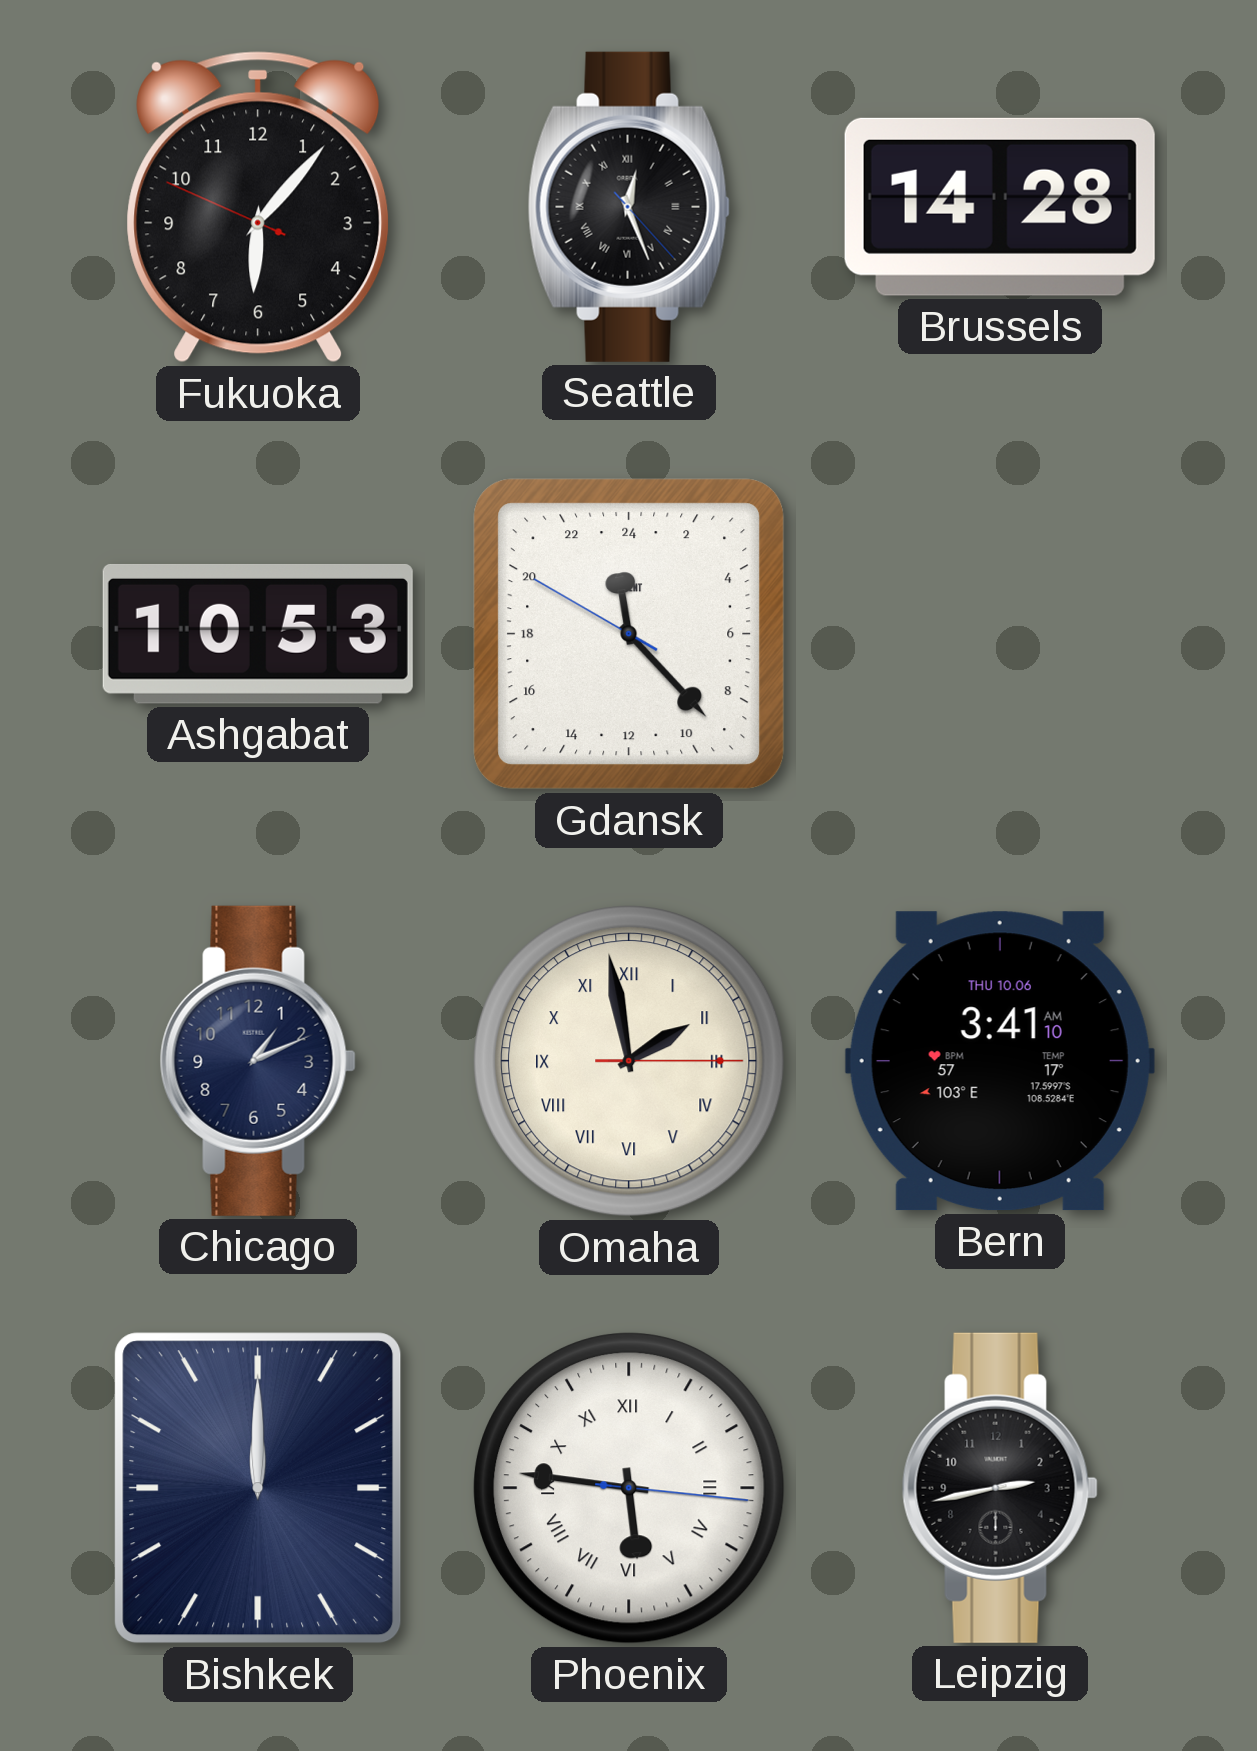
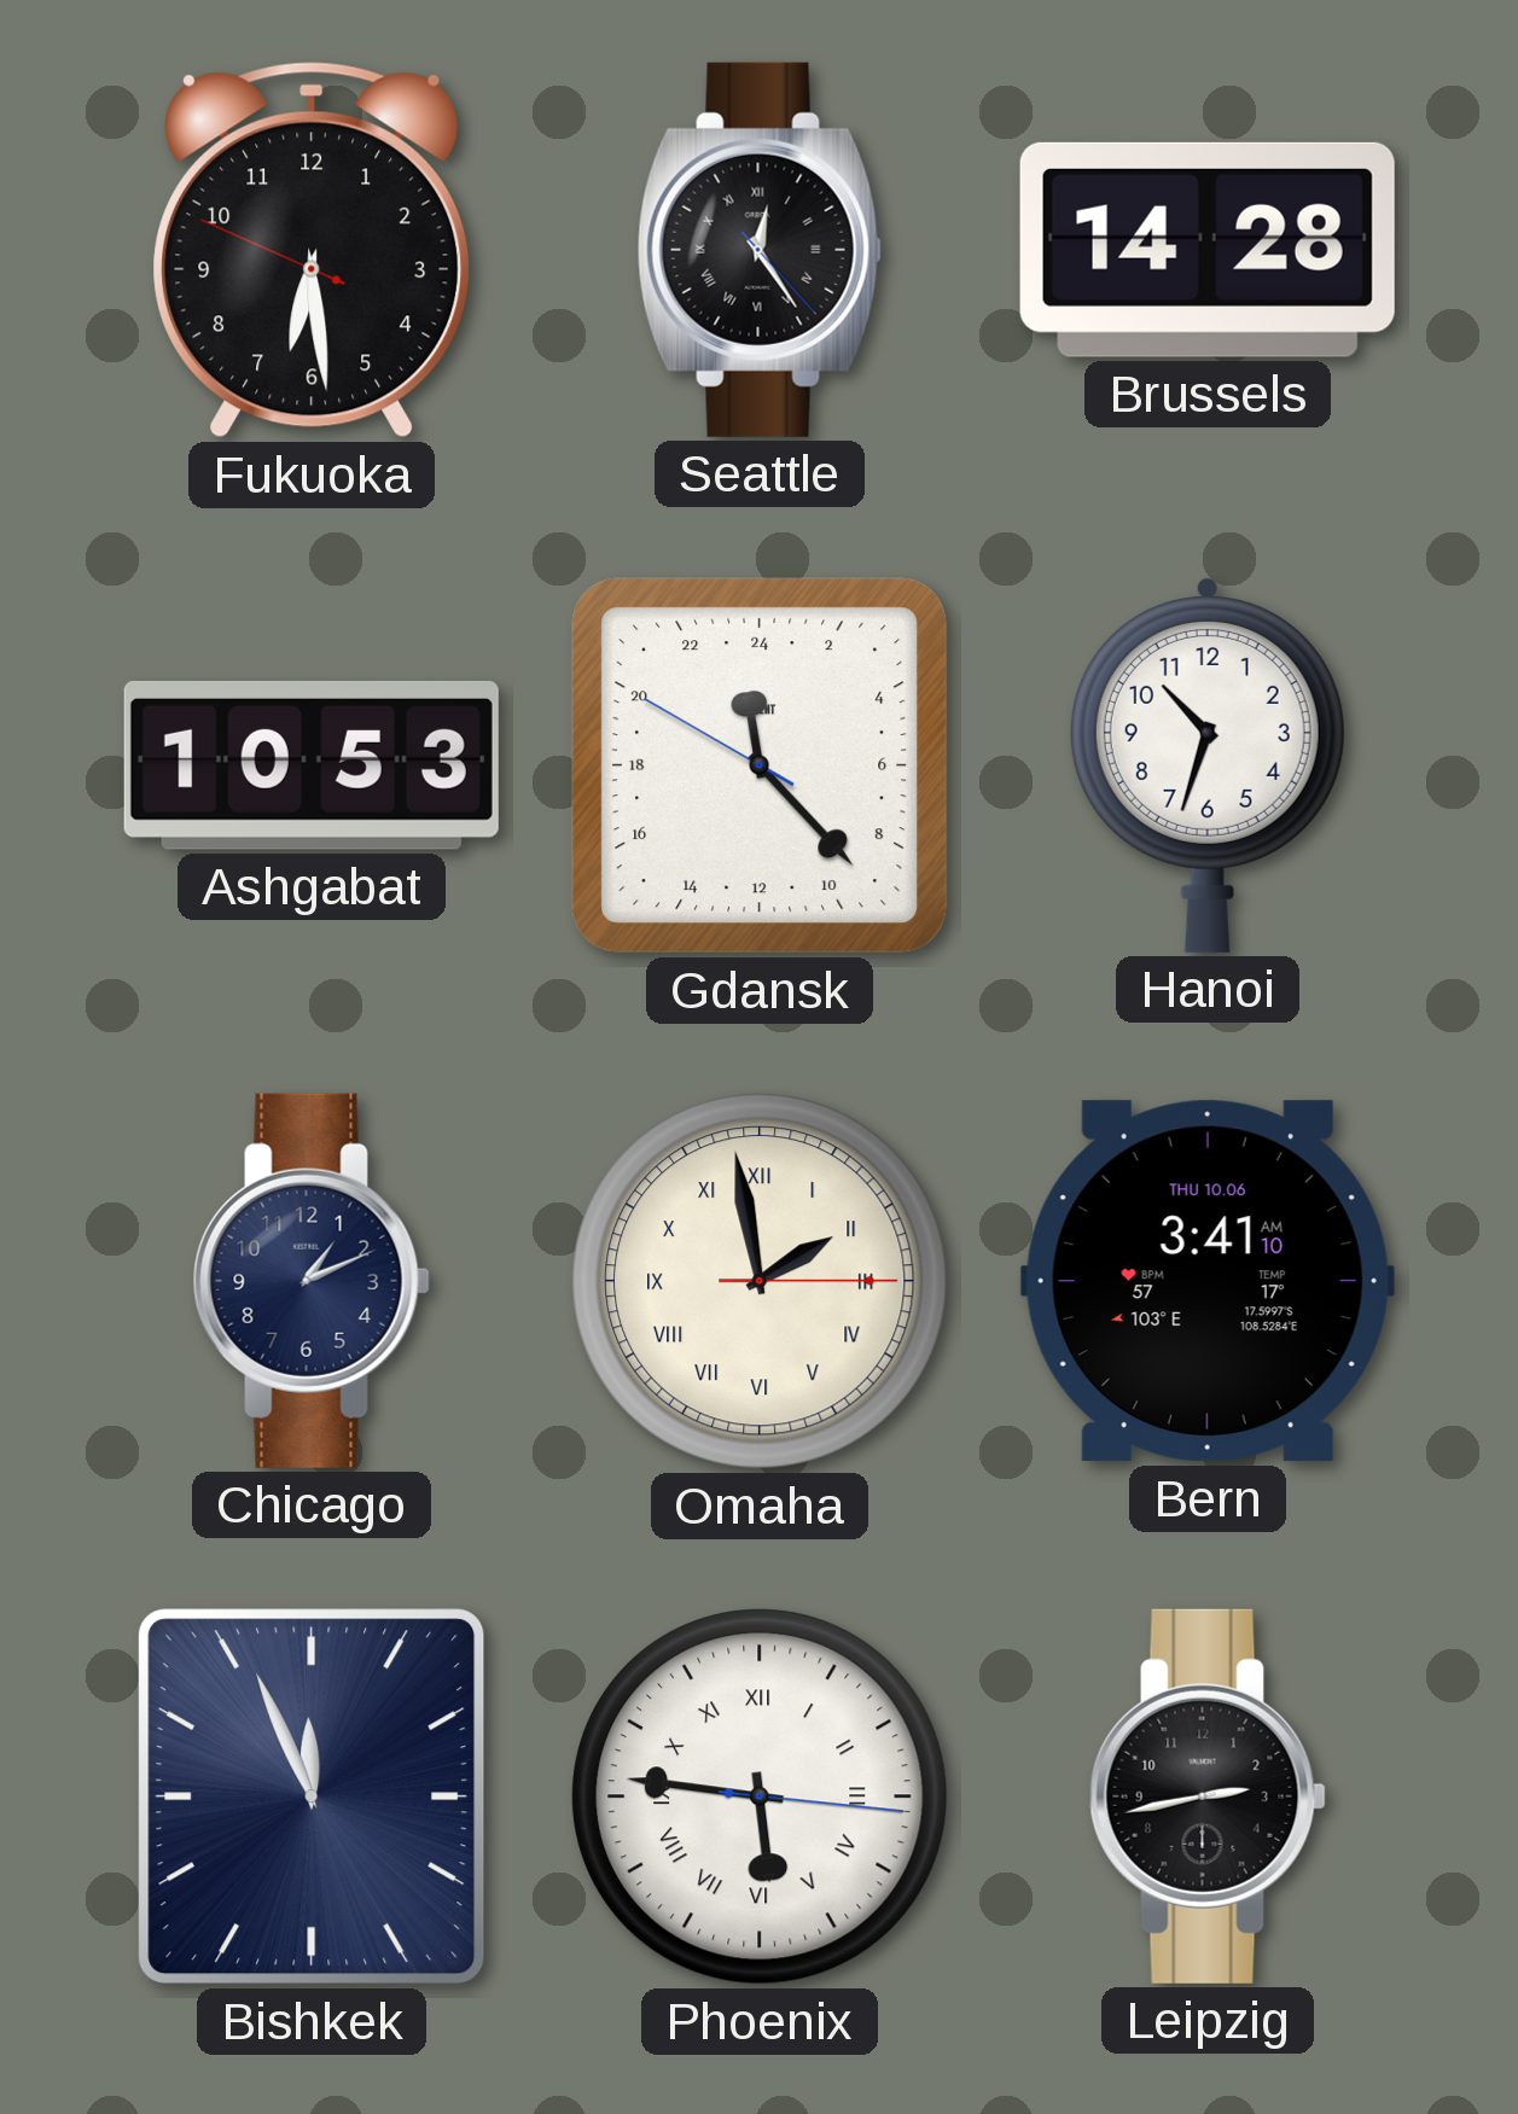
Fukuoka: 6:06 -> 6:28
Seattle: 12:26 -> 12:24
Hanoi: none -> 10:33
Bishkek: 12:00 -> 11:56
